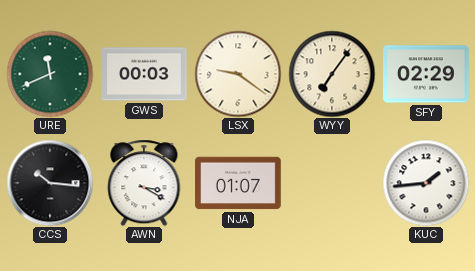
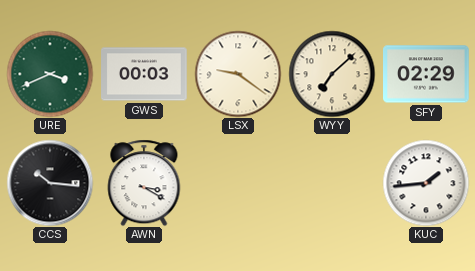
URE: 11:41 -> 3:41
WYY: 7:06 -> 7:08
NJA: 01:07 -> none
